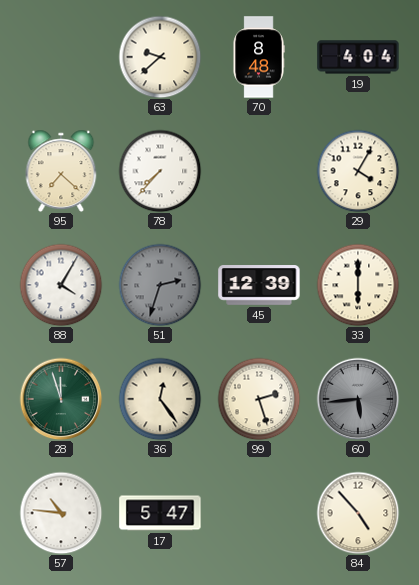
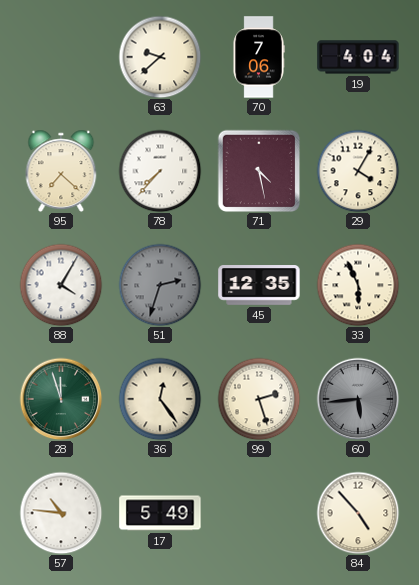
70: 8:48 -> 7:06
71: none -> 4:28
45: 12:39 -> 12:35
33: 6:00 -> 5:56
17: 5:47 -> 5:49
